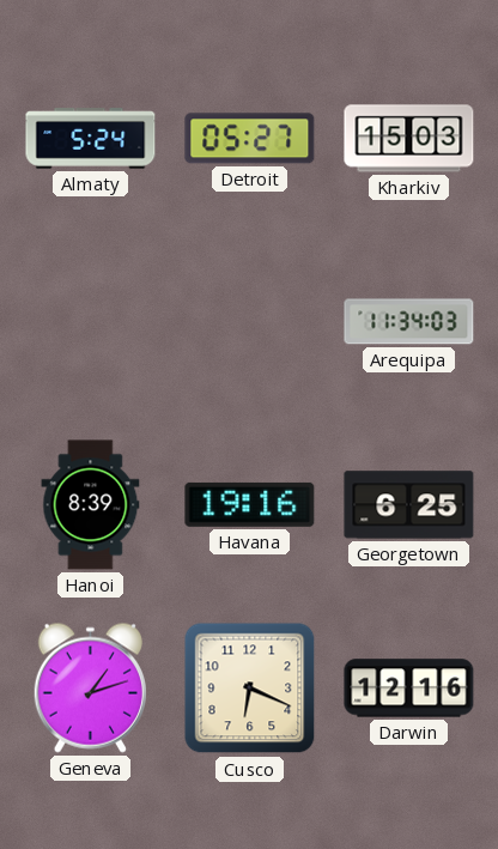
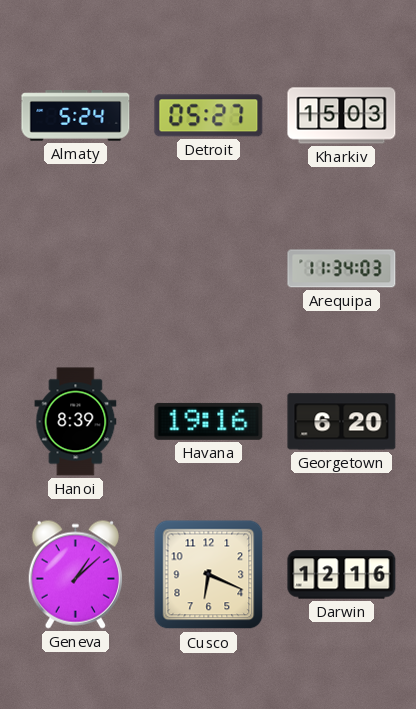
Georgetown: 6:25 -> 6:20
Geneva: 1:12 -> 1:08
